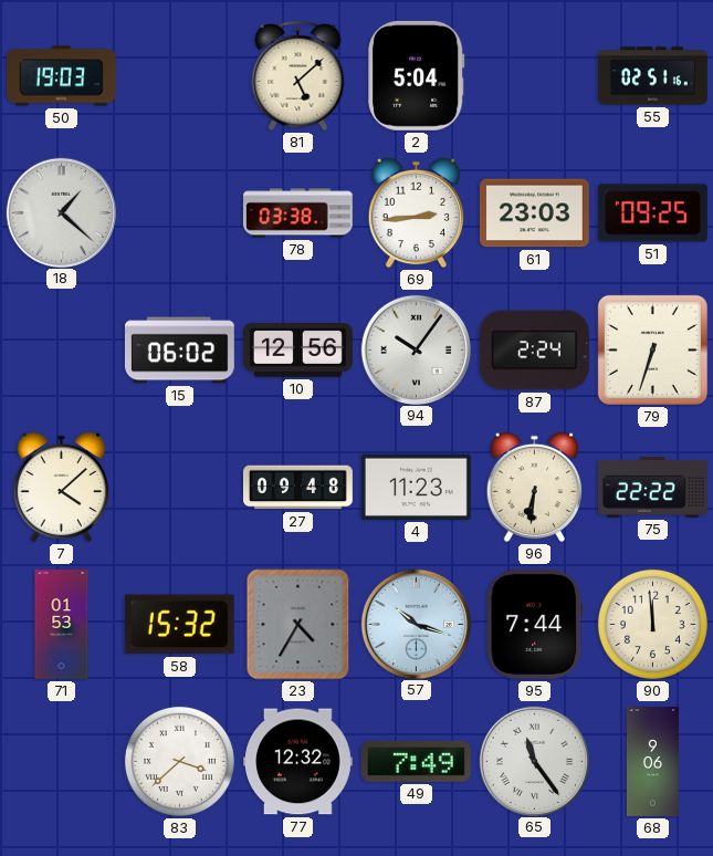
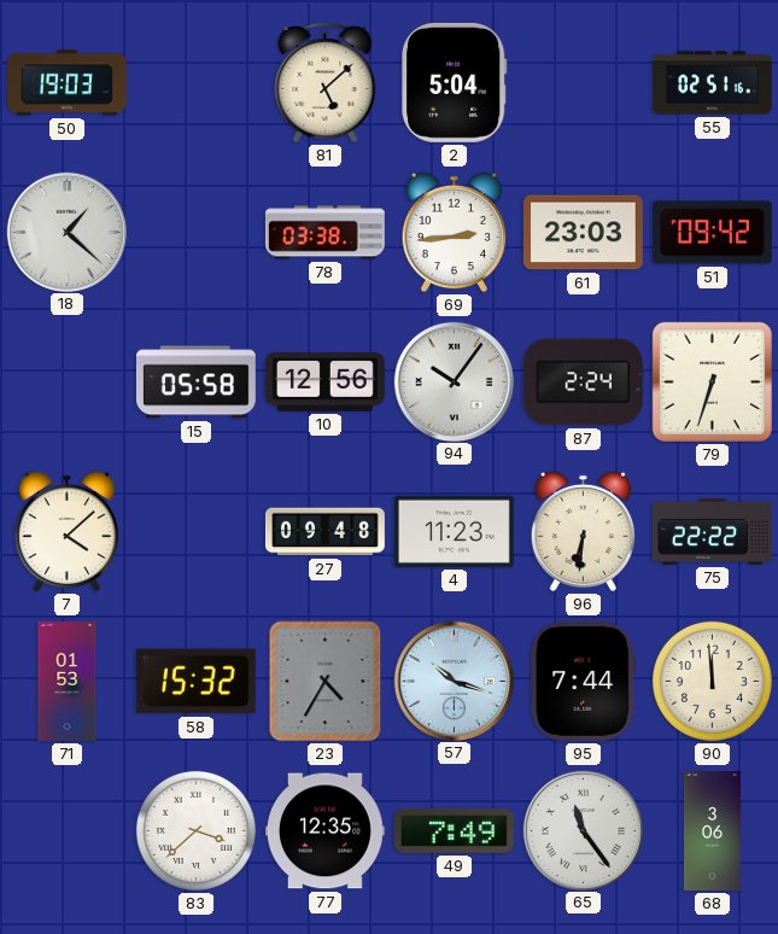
51: 09:25 -> 09:42
15: 06:02 -> 05:58
77: 12:32 -> 12:35
68: 9:06 -> 3:06
